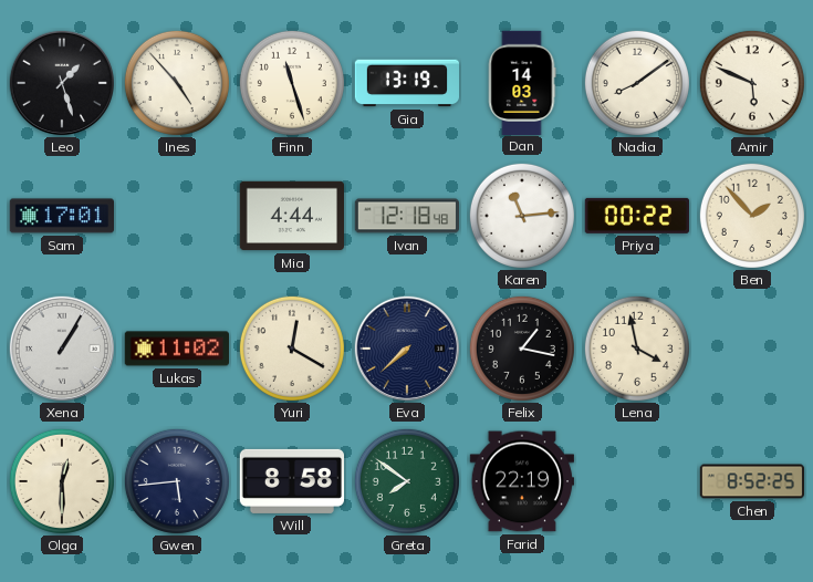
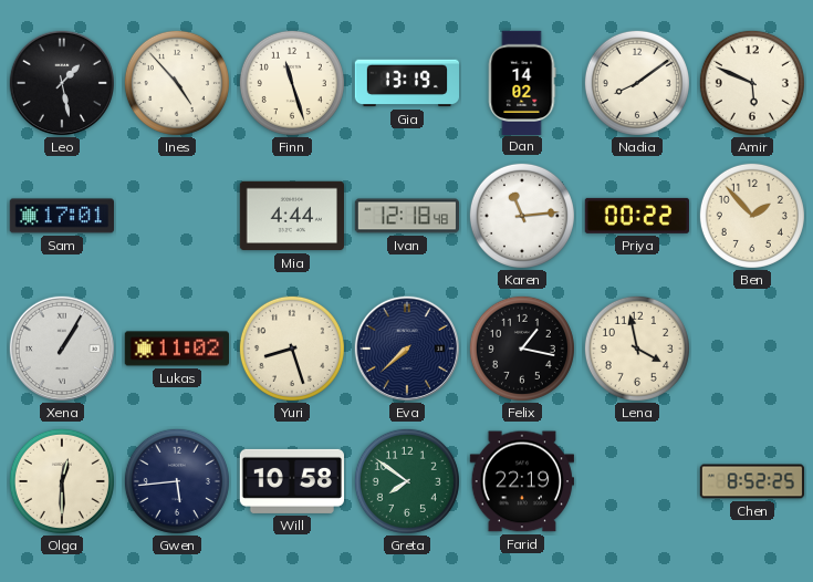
Leo: 1:27 -> 1:28
Dan: 14:03 -> 14:02
Yuri: 12:20 -> 8:27
Will: 8:58 -> 10:58
